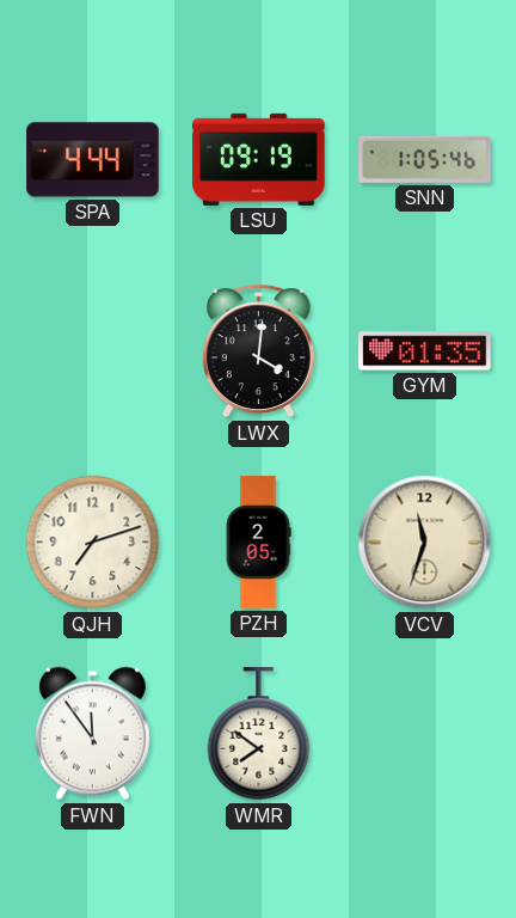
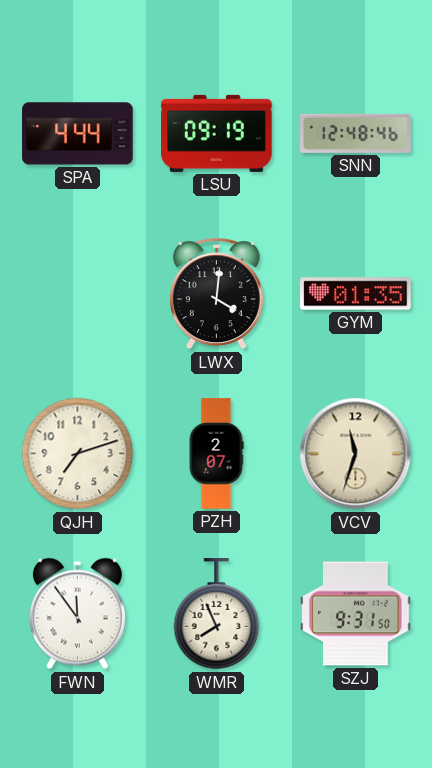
SNN: 1:05 -> 12:48
PZH: 2:05 -> 2:07
WMR: 7:51 -> 7:56
SZJ: none -> 9:31
